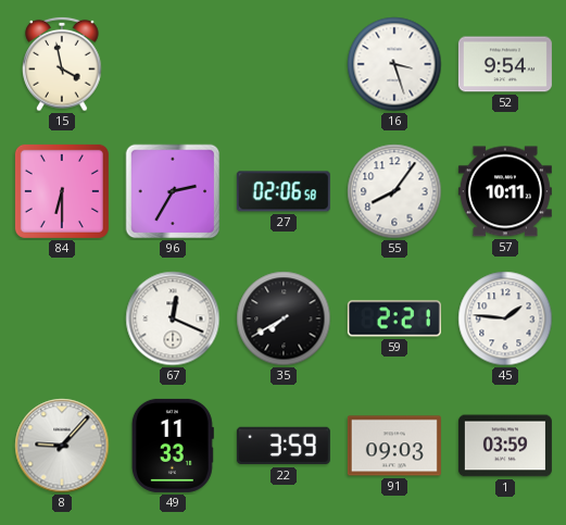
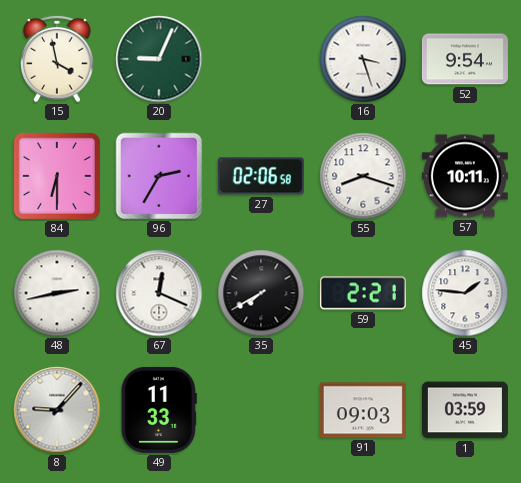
20: none -> 9:04
55: 8:06 -> 8:18
48: none -> 2:43
22: 3:59 -> none
